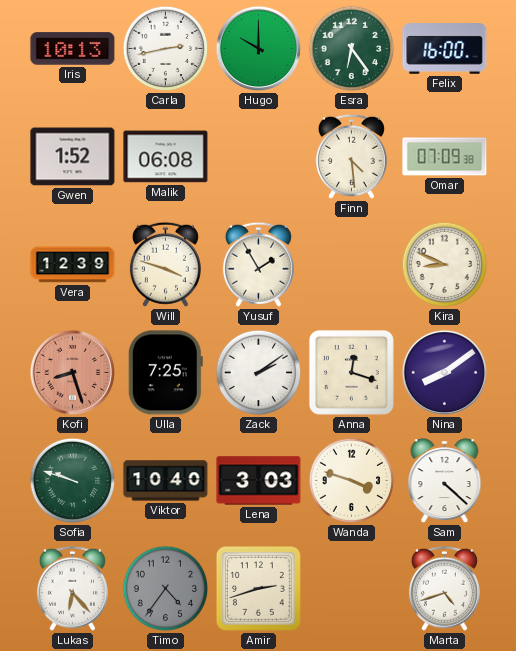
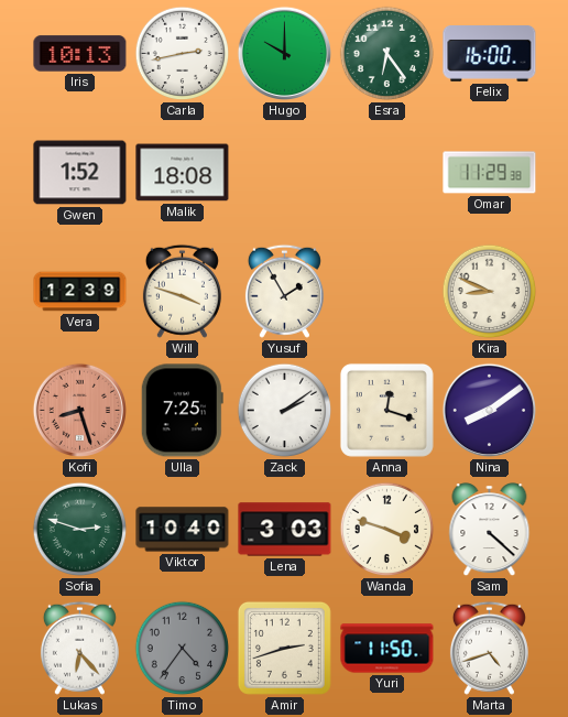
Malik: 06:08 -> 18:08
Finn: 4:29 -> none
Omar: 07:09 -> 11:29
Sofia: 9:48 -> 2:48
Yuri: none -> 11:50
